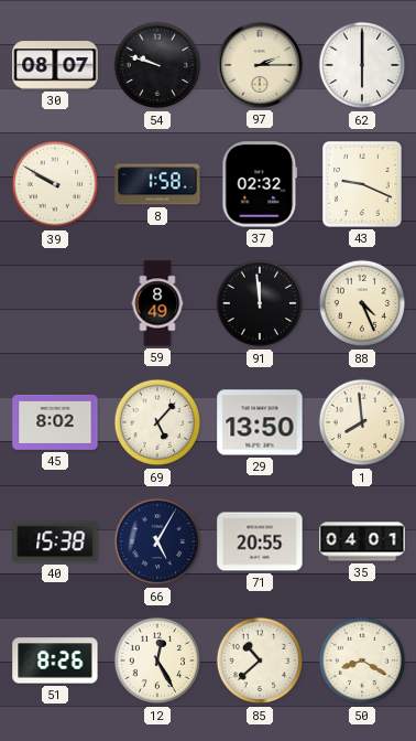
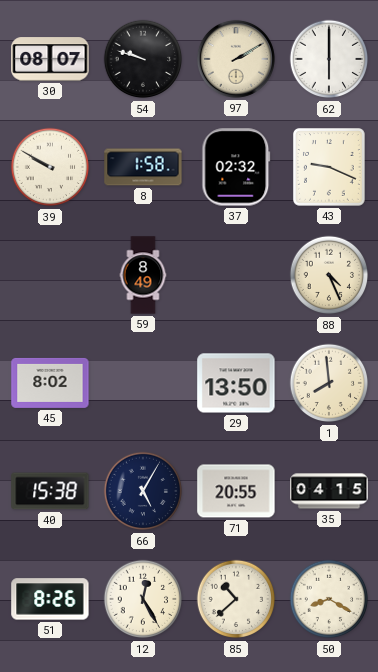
97: 2:15 -> 2:10
91: 11:59 -> none
69: 5:07 -> none
35: 04:01 -> 04:15
